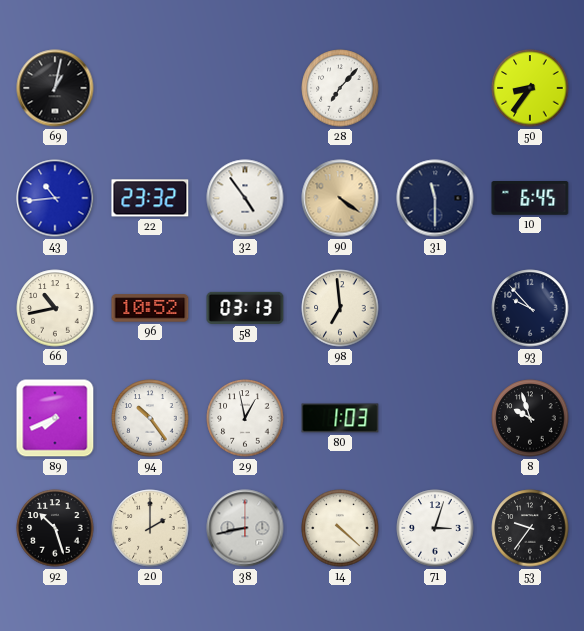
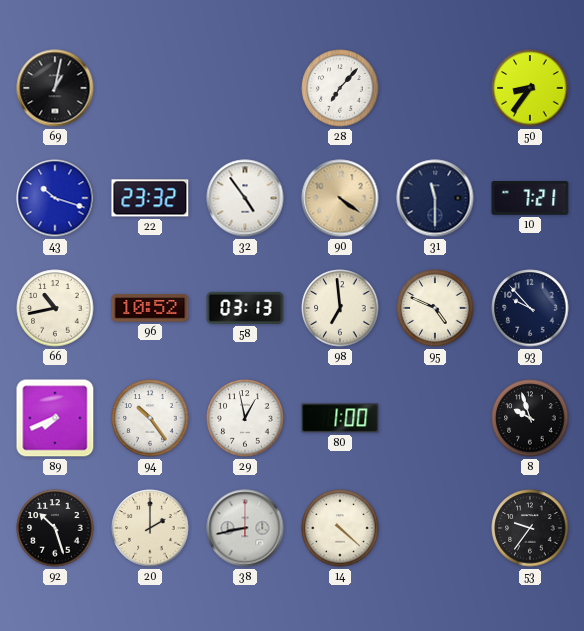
43: 10:44 -> 10:18
10: 6:45 -> 7:21
95: none -> 4:49
80: 1:03 -> 1:00
71: 3:03 -> none
